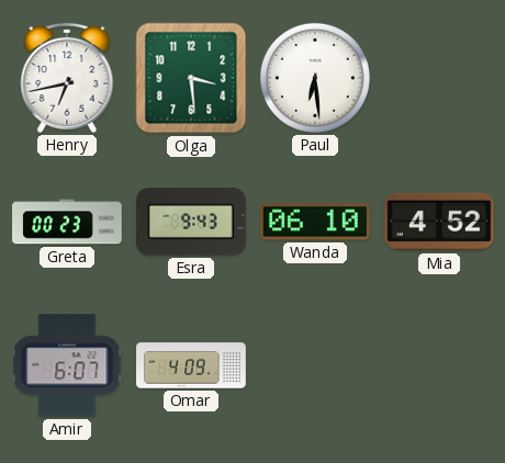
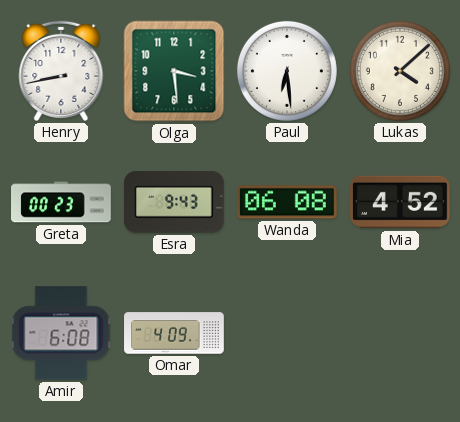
Henry: 6:43 -> 8:43
Lukas: none -> 4:08
Wanda: 06:10 -> 06:08
Amir: 6:07 -> 6:08
